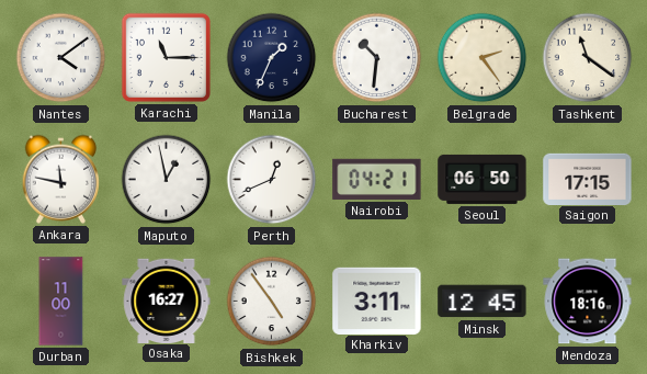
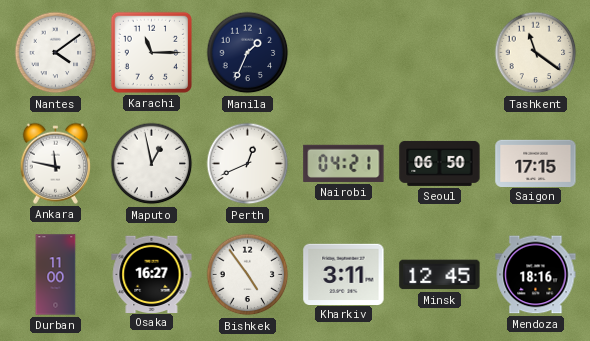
Bucharest: 10:31 -> none
Belgrade: 2:24 -> none
